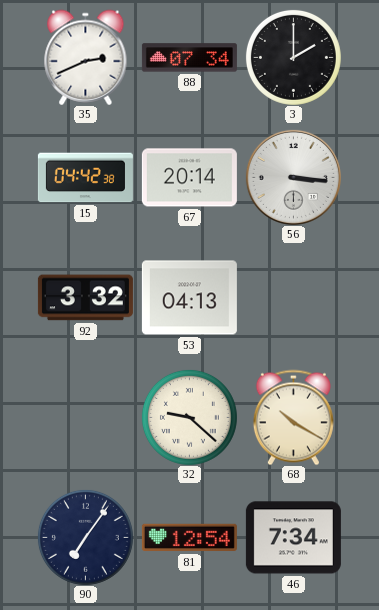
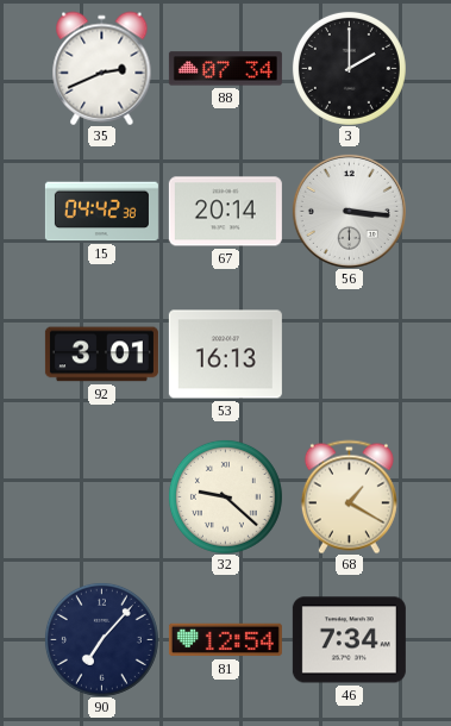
92: 3:32 -> 3:01
53: 04:13 -> 16:13
68: 10:20 -> 1:20
90: 7:06 -> 7:07
